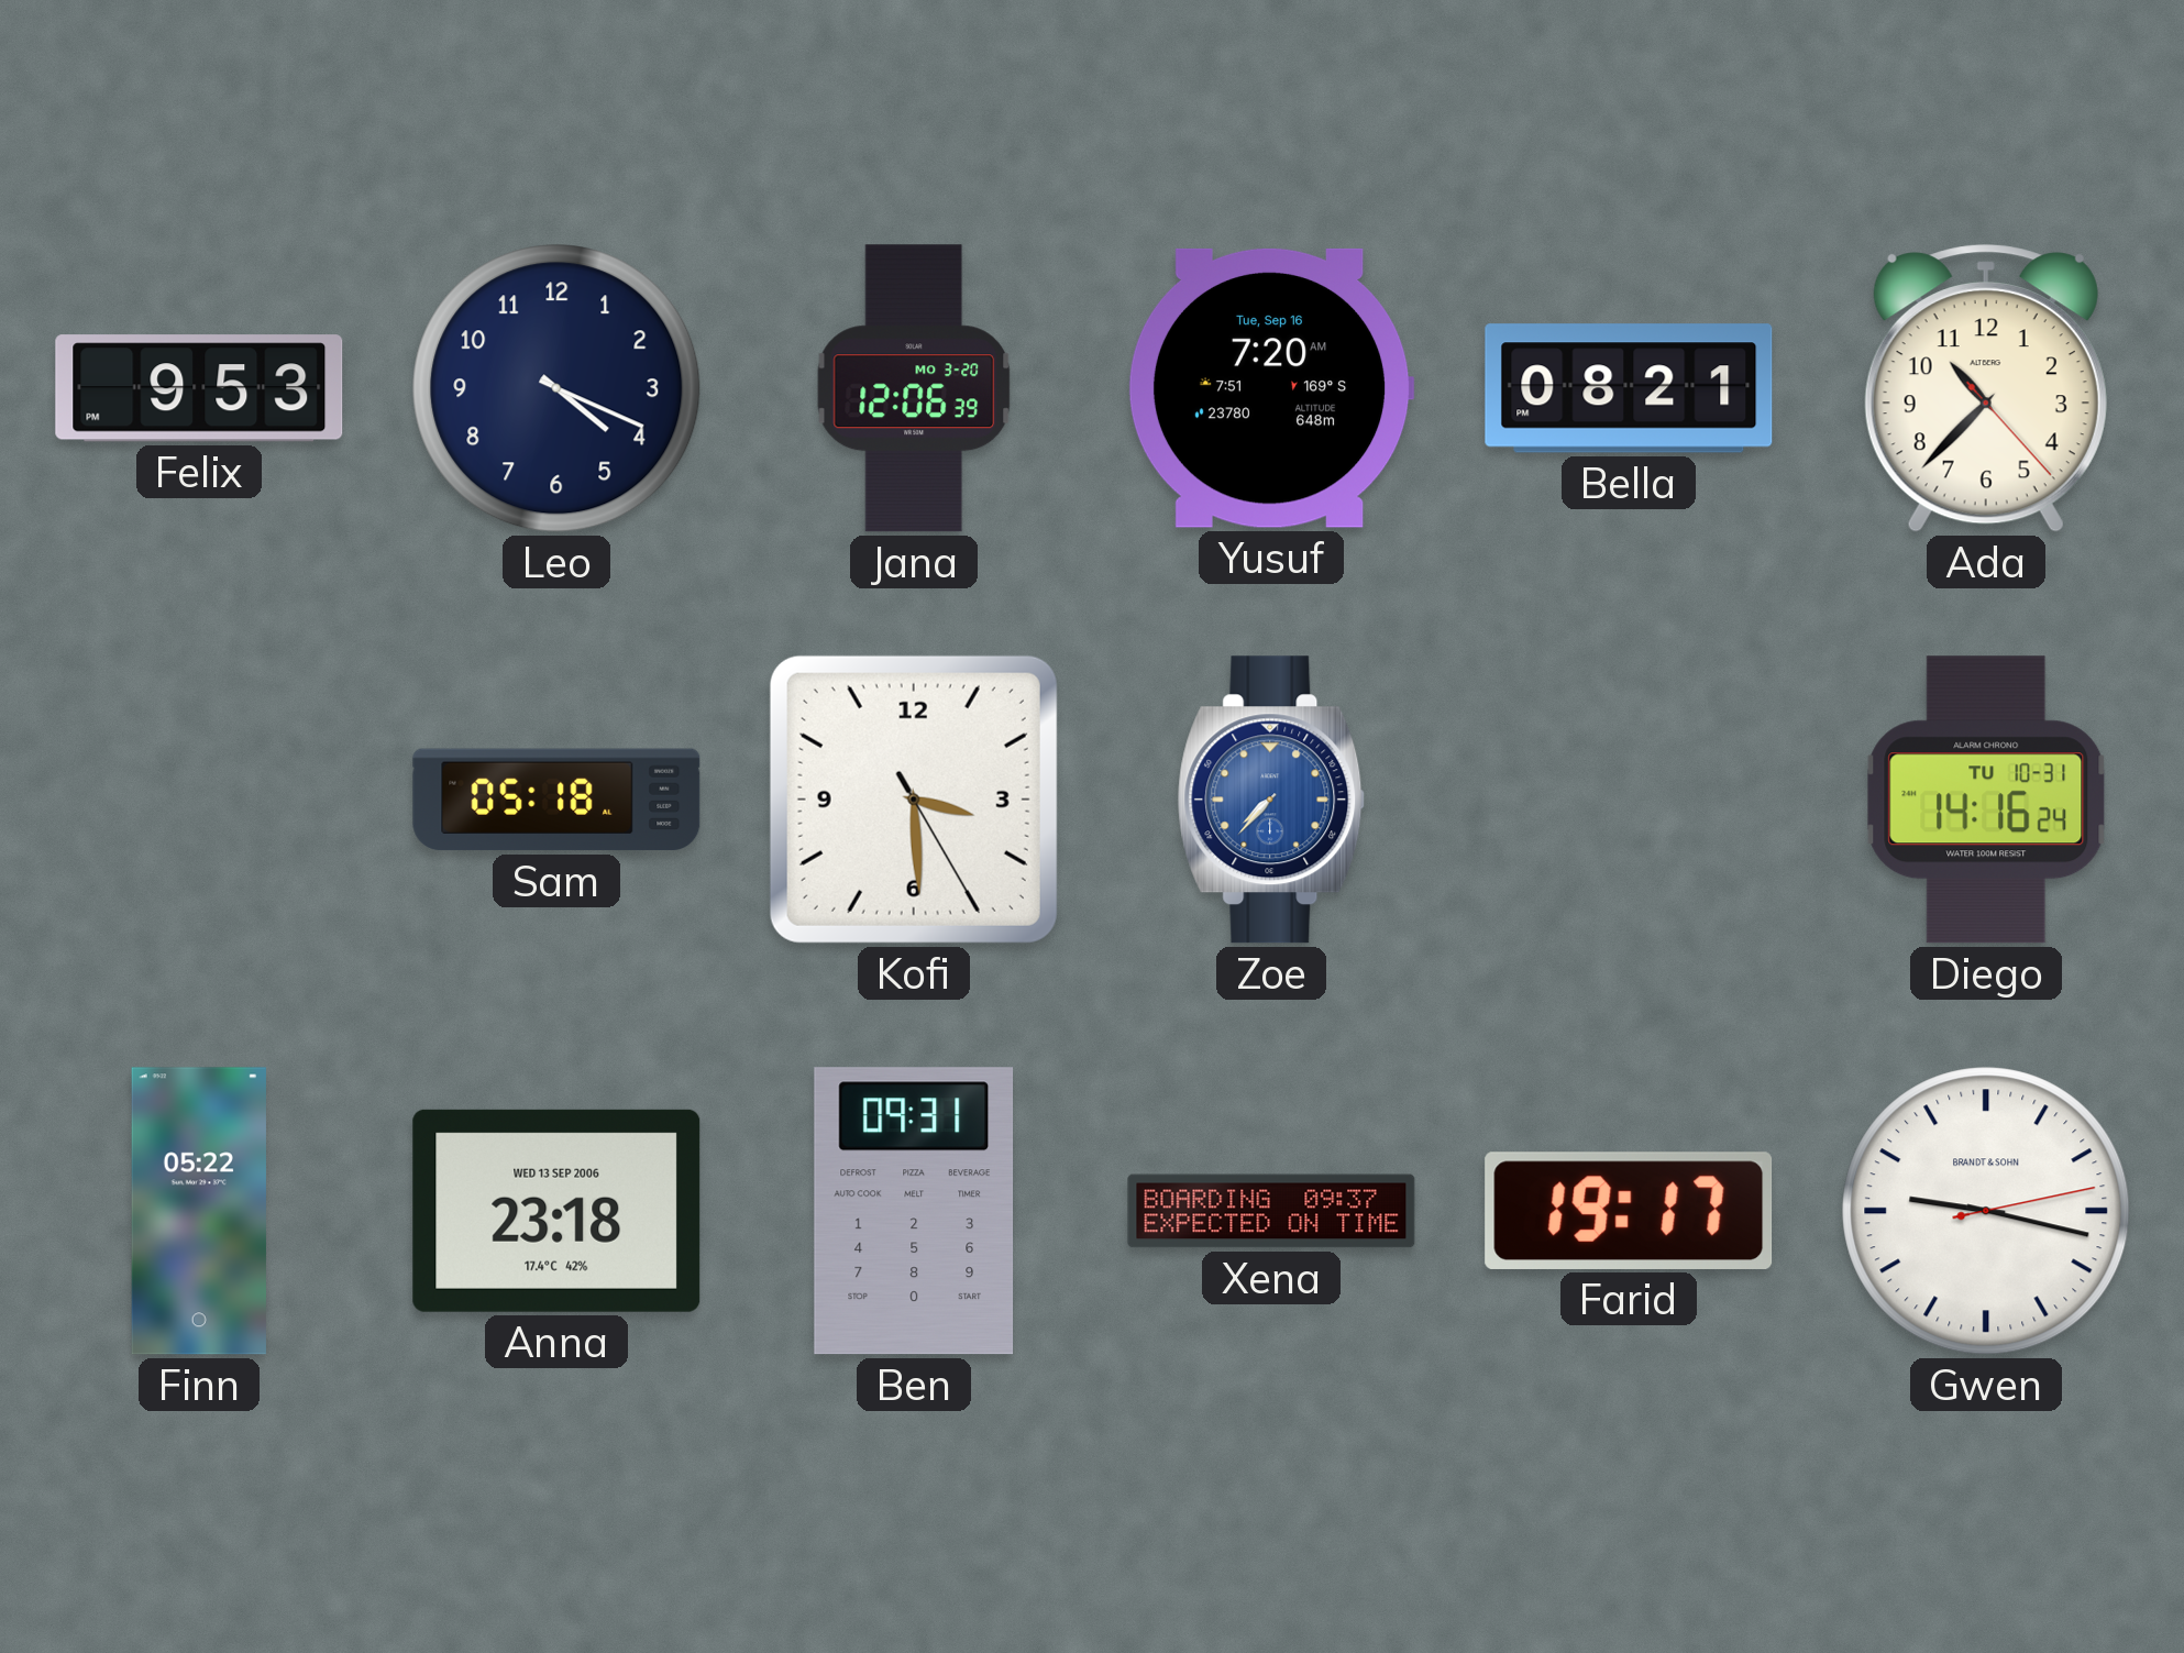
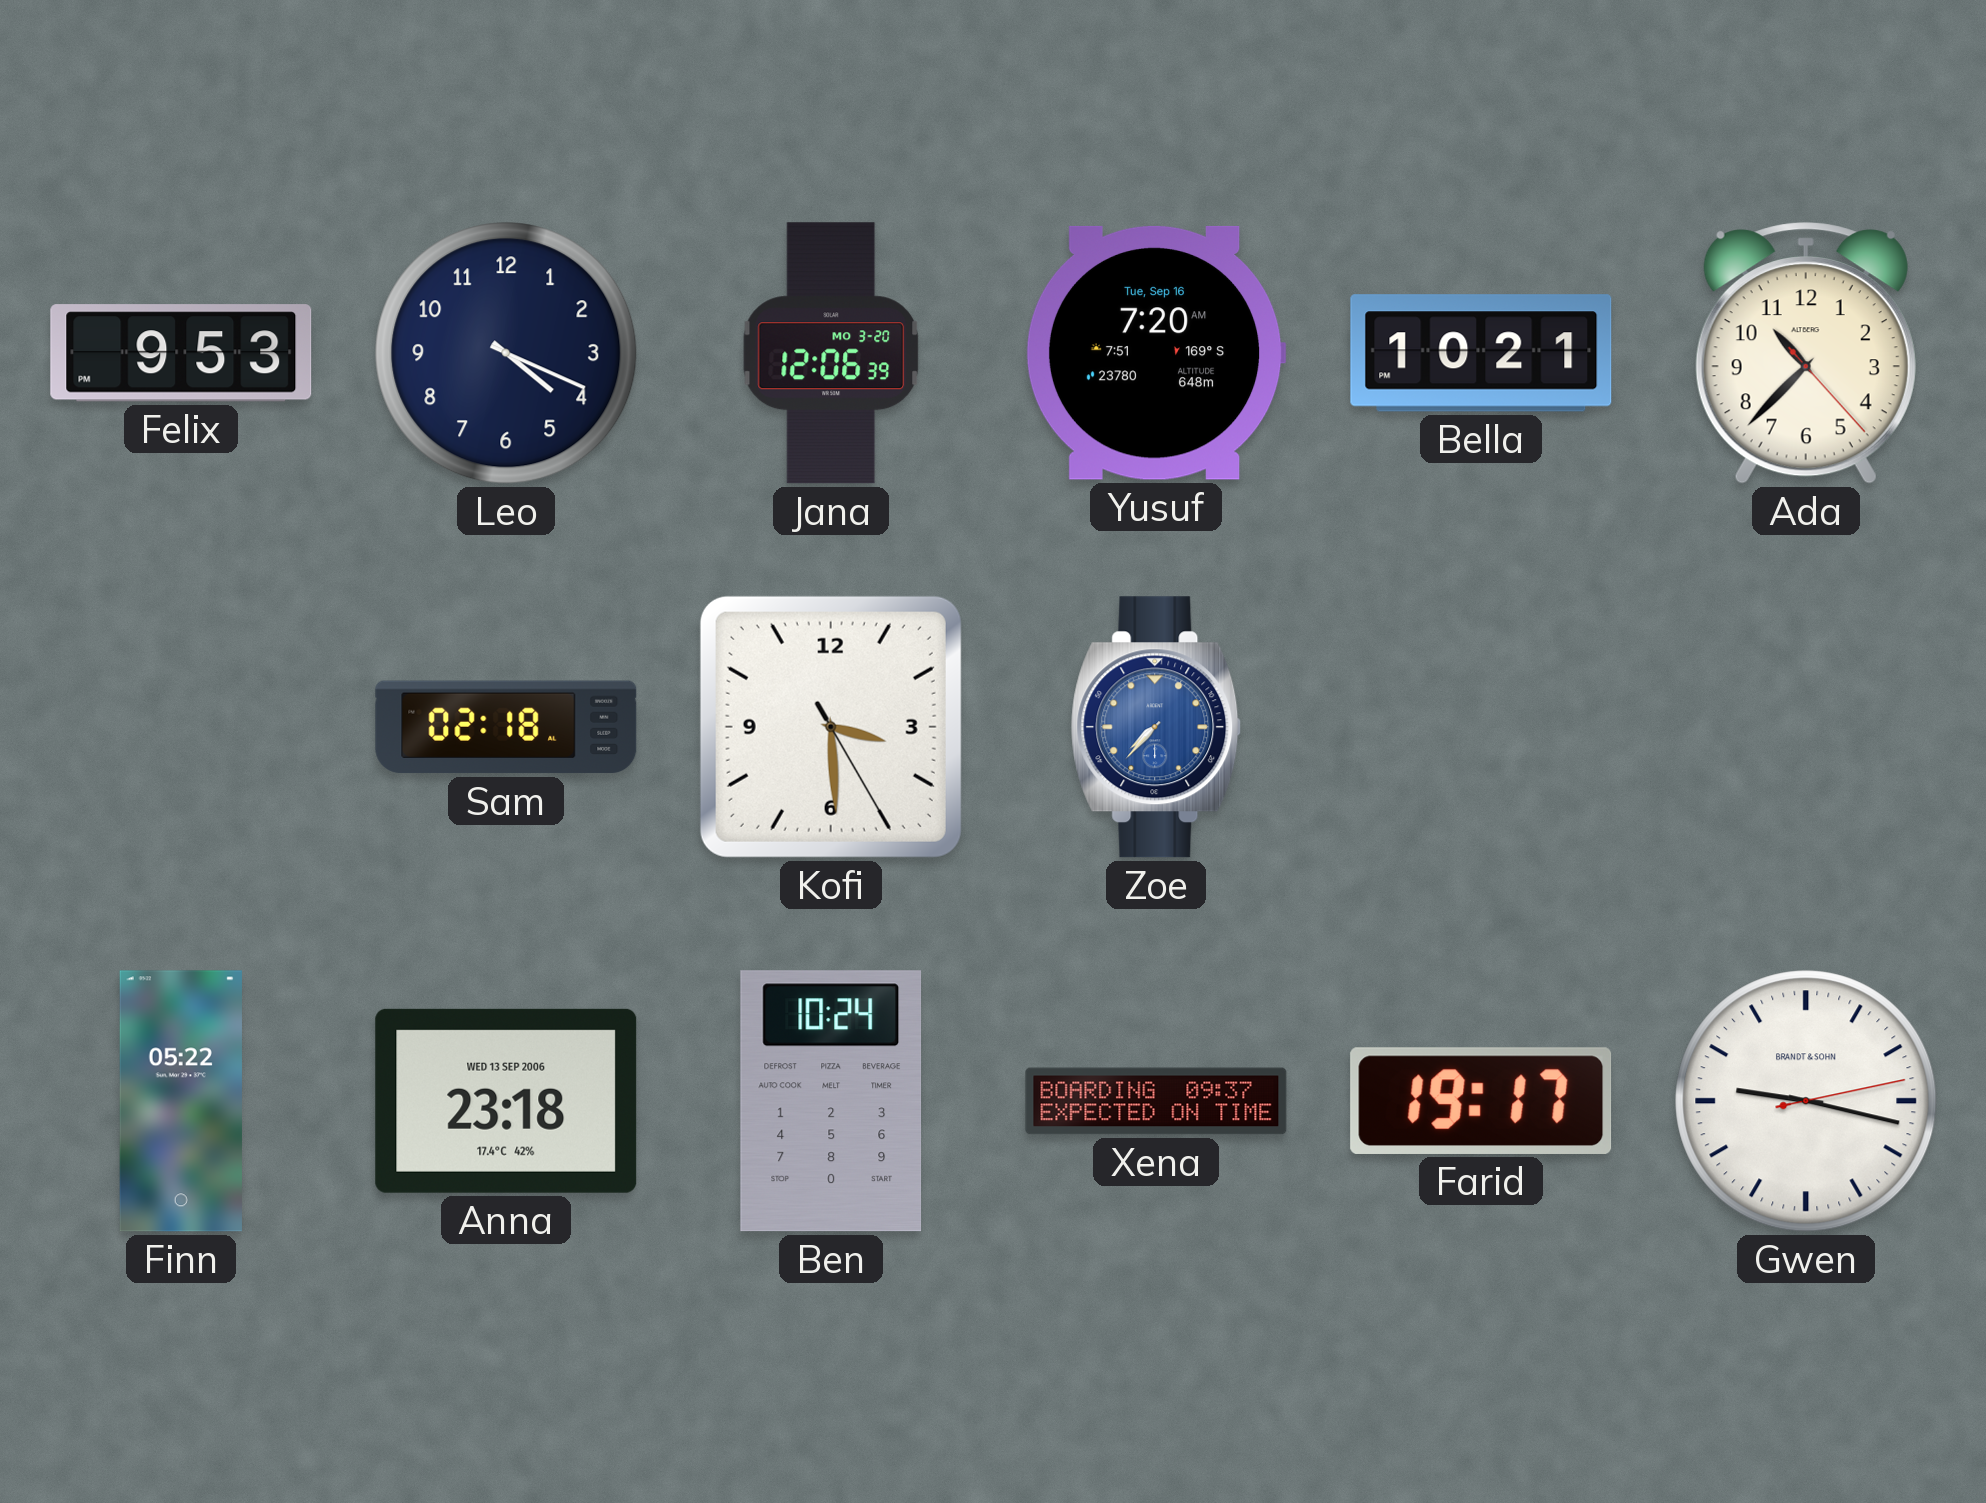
Bella: 08:21 -> 10:21
Sam: 05:18 -> 02:18
Diego: 14:16 -> none
Ben: 09:31 -> 10:24
